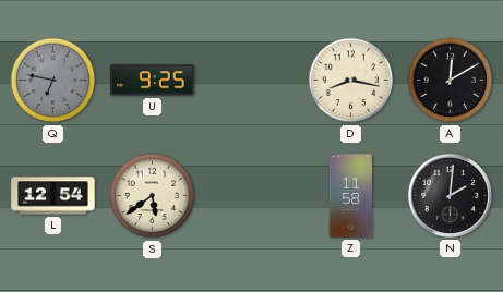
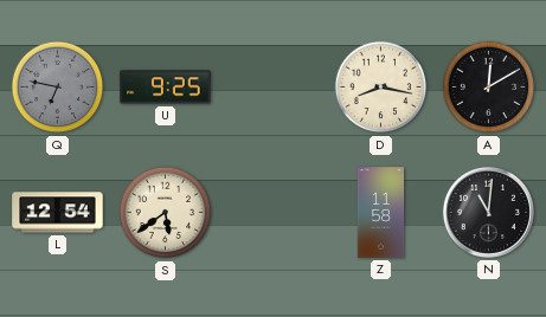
N: 2:01 -> 11:01
